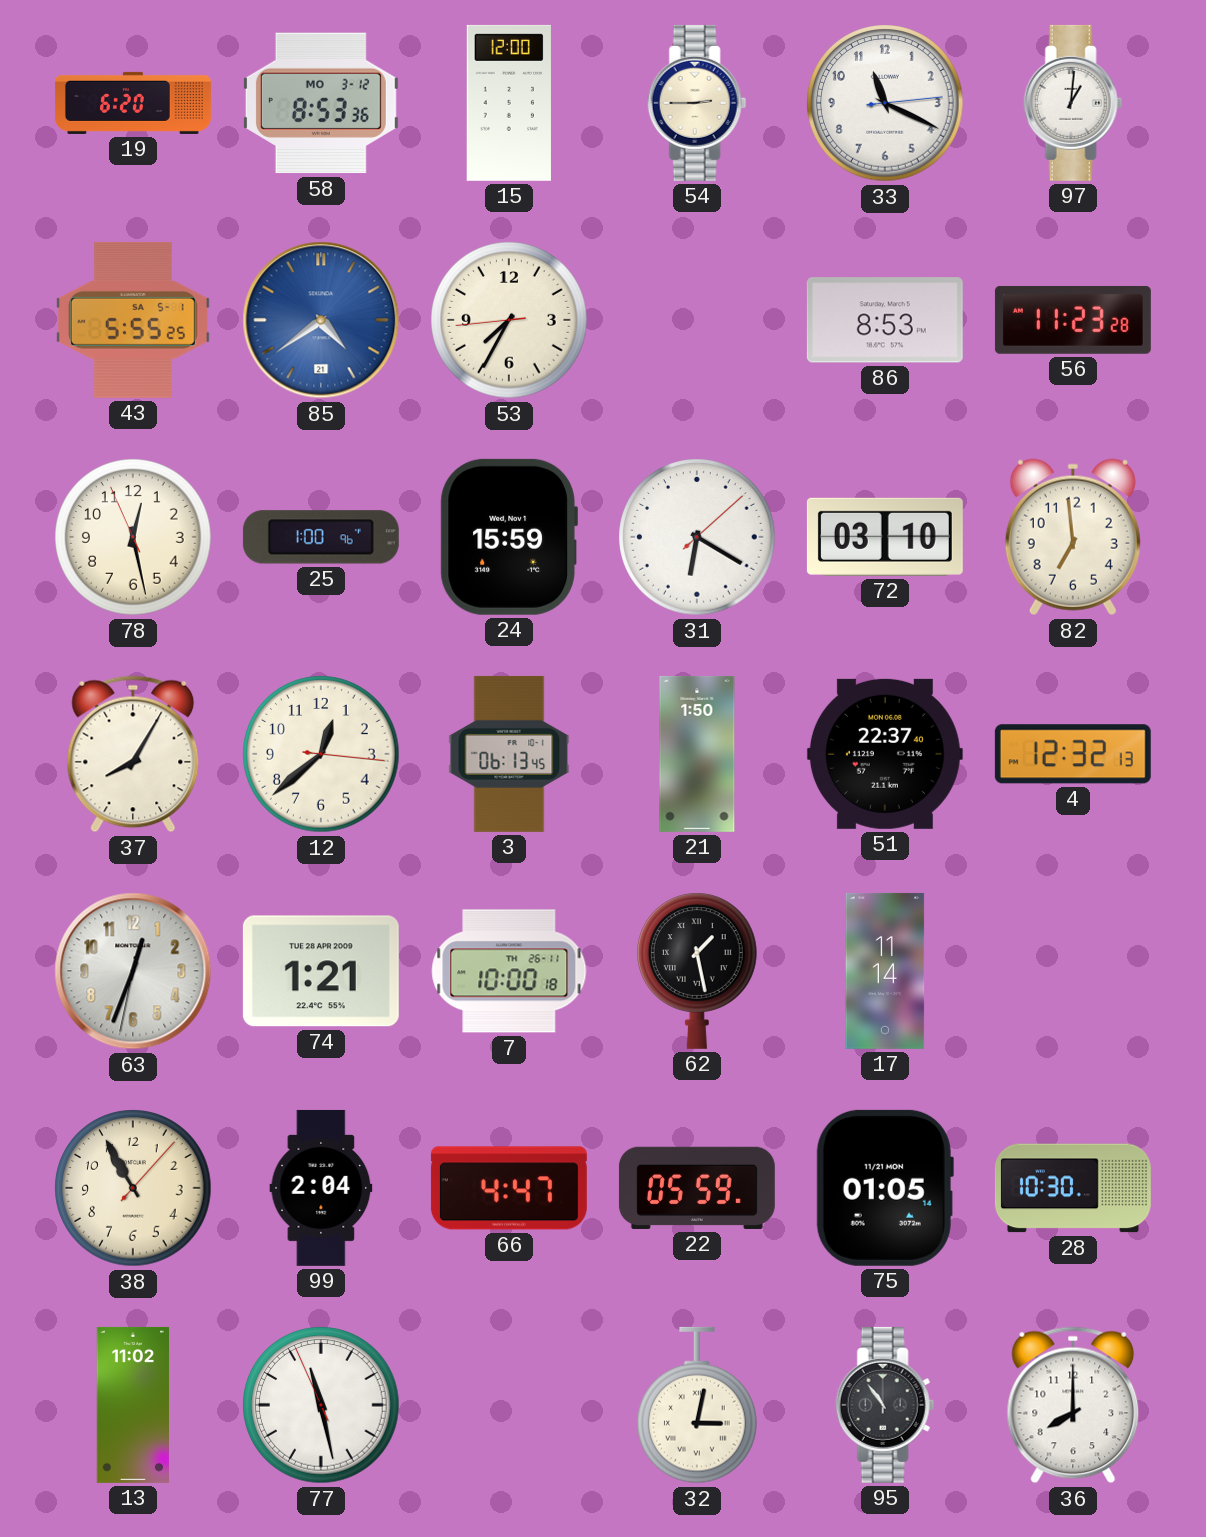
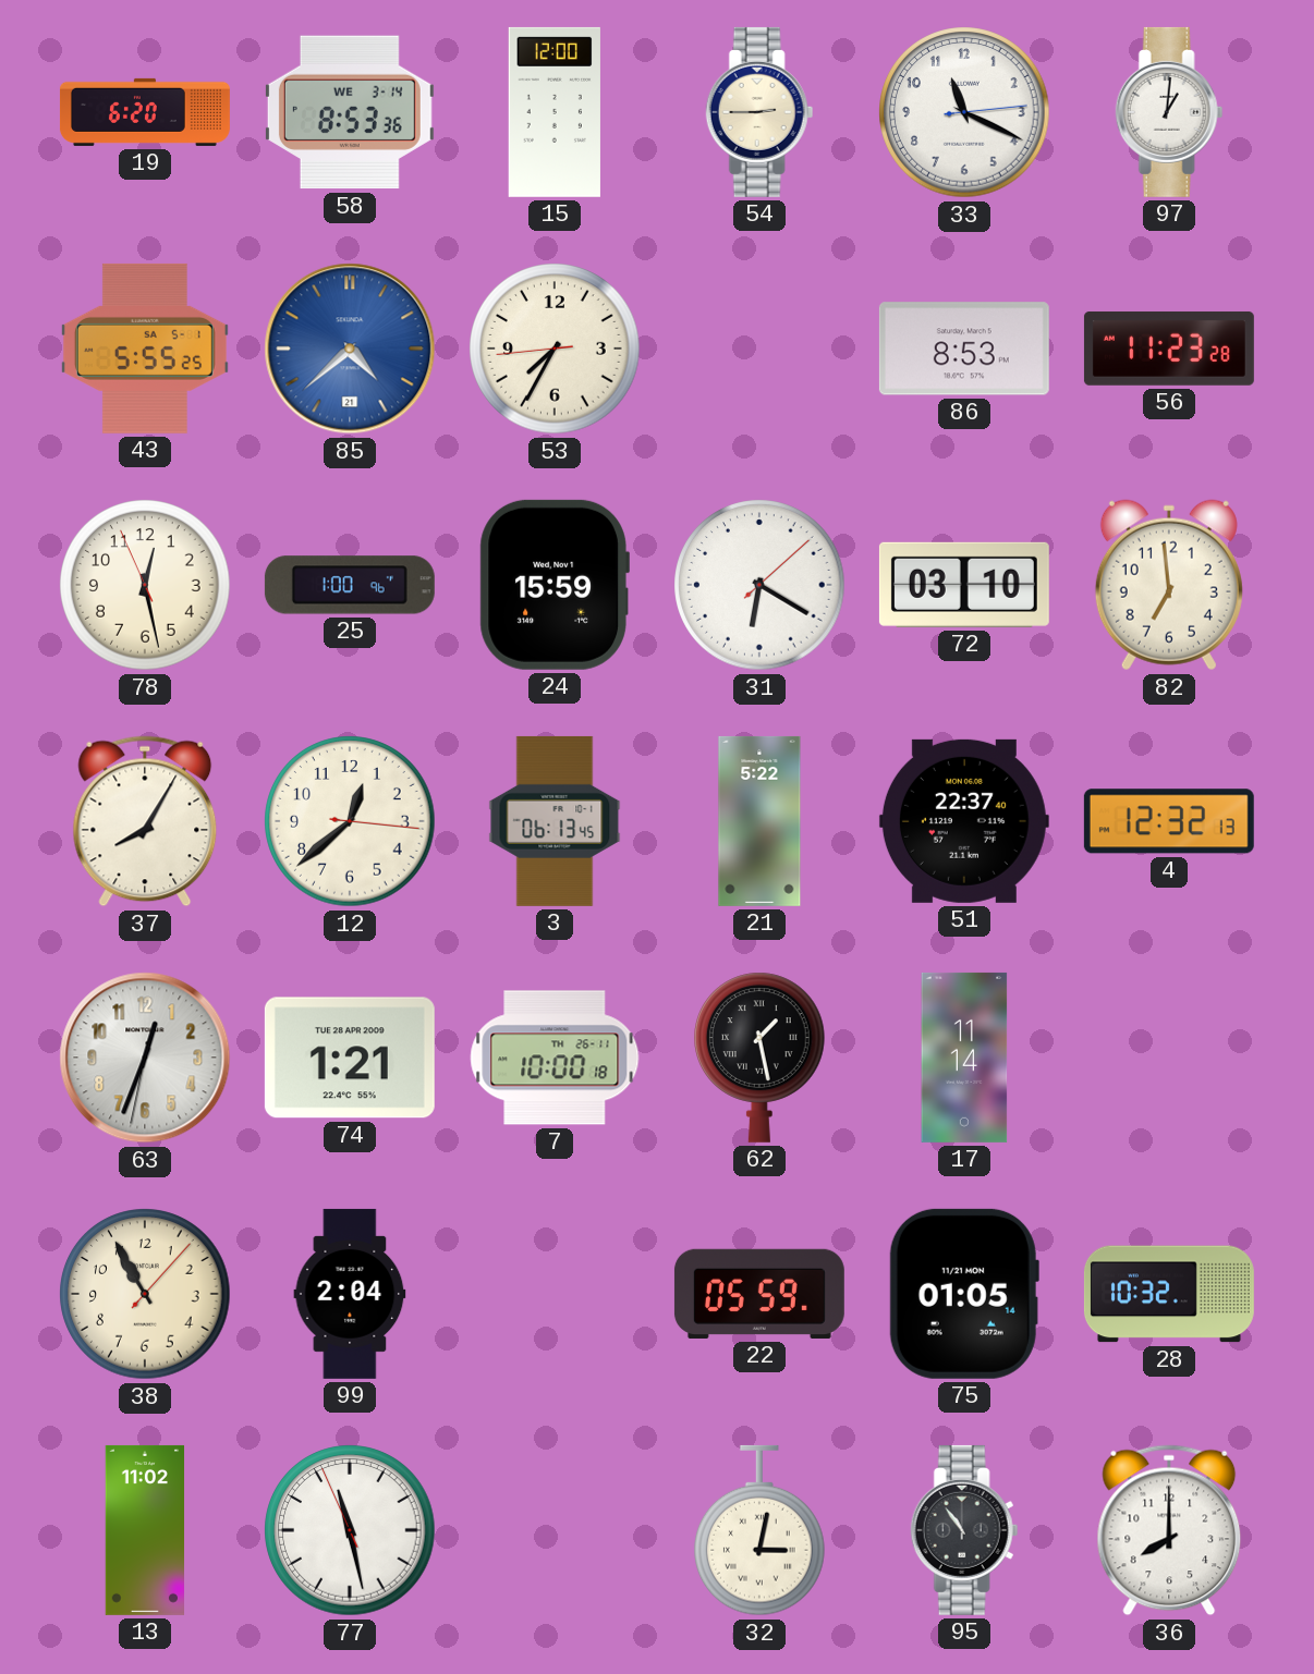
58 date: MO 3-12 -> WE 3-14
85: 4:39 -> 4:38
21: 1:50 -> 5:22
66: 4:47 -> none
28: 10:30 -> 10:32
